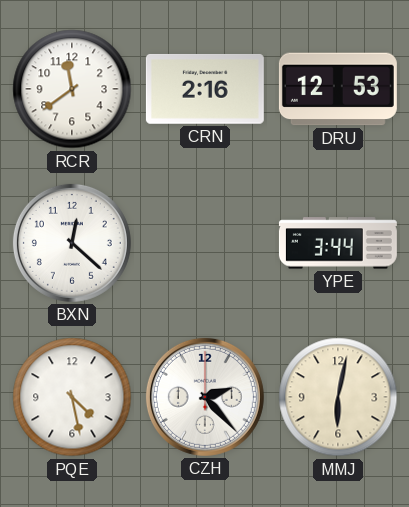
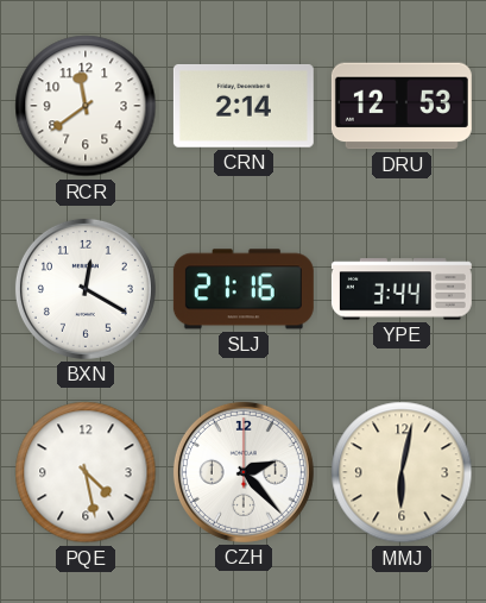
CRN: 2:16 -> 2:14
BXN: 12:22 -> 12:20
SLJ: none -> 21:16
